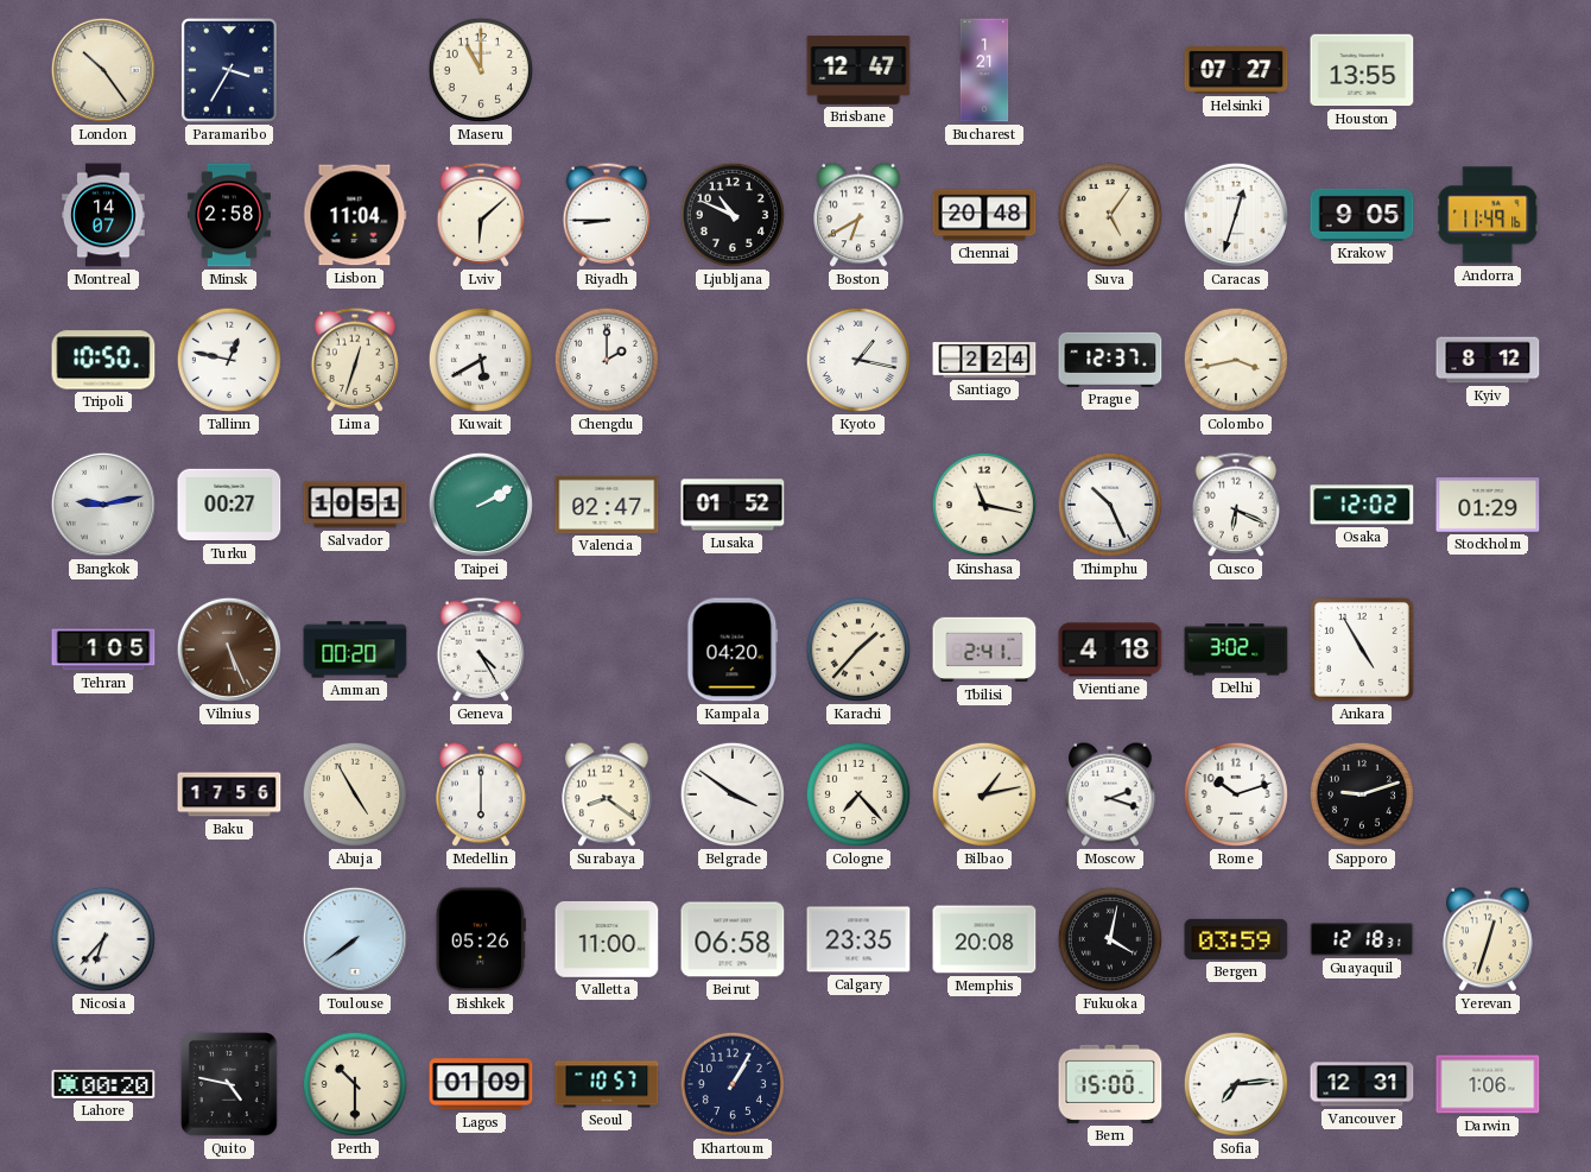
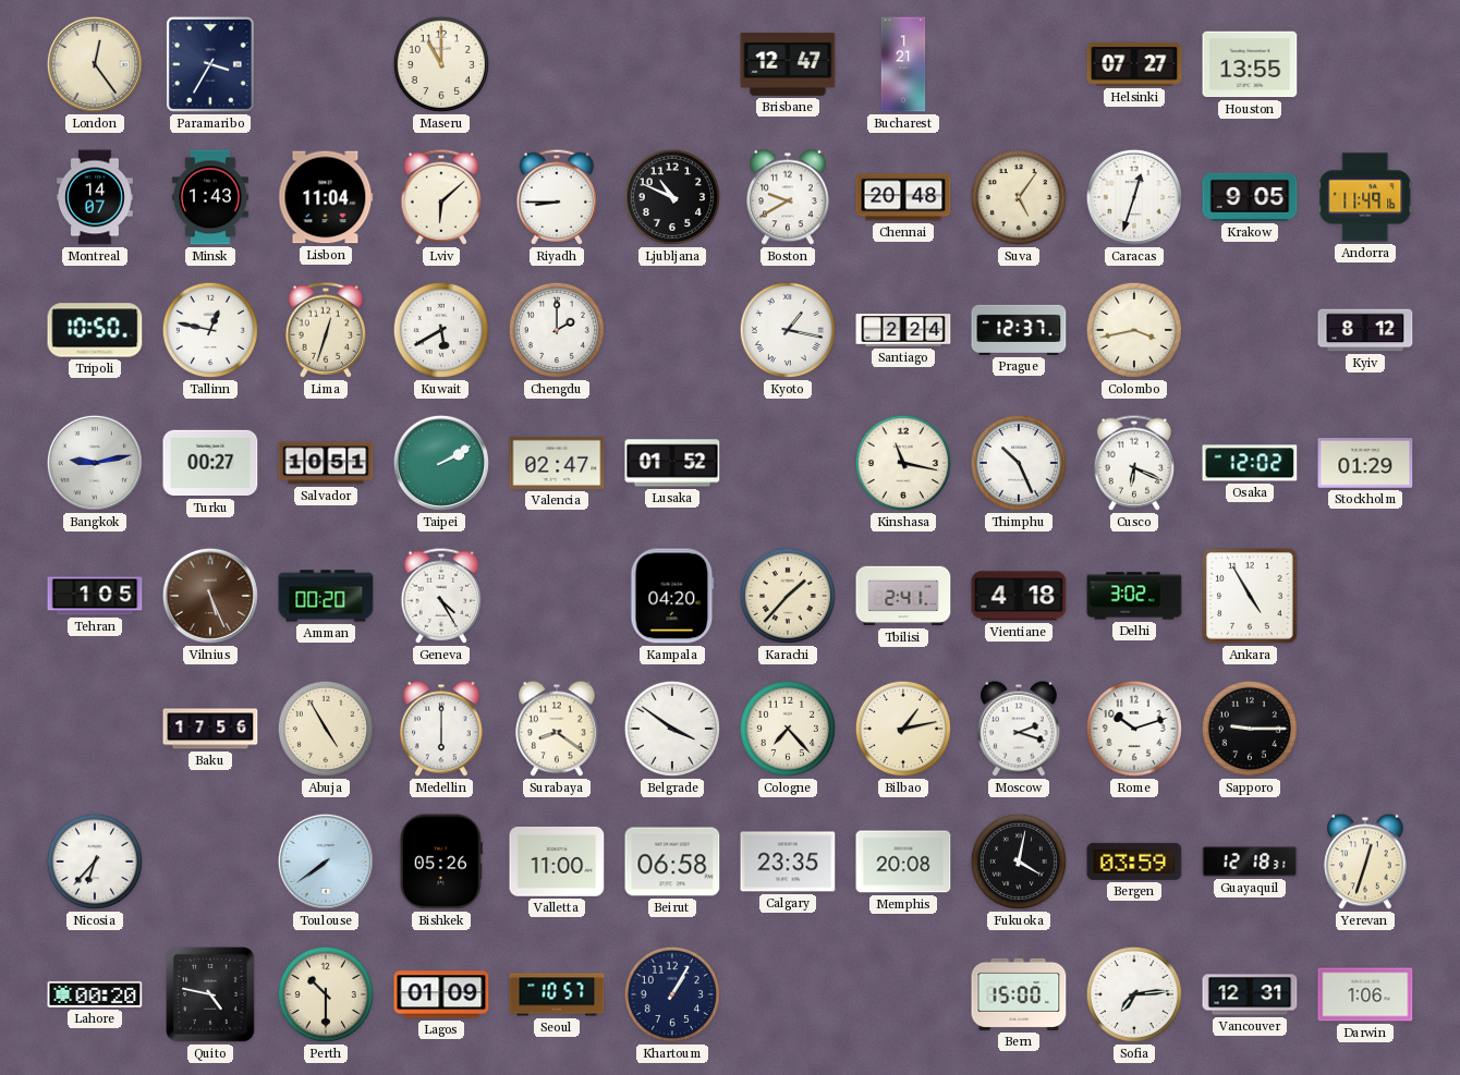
London: 10:24 -> 12:24
Minsk: 2:58 -> 1:43
Boston: 6:40 -> 9:40
Sapporo: 9:12 -> 9:15
